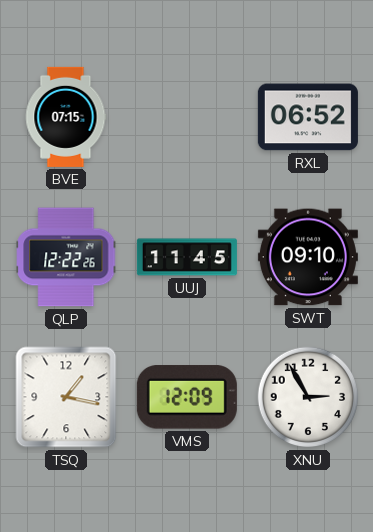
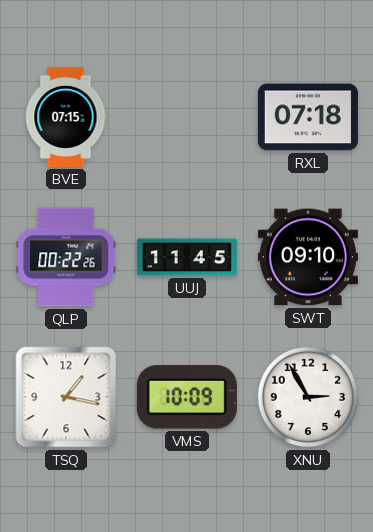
RXL: 06:52 -> 07:18
QLP: 12:22 -> 00:22
VMS: 12:09 -> 10:09
